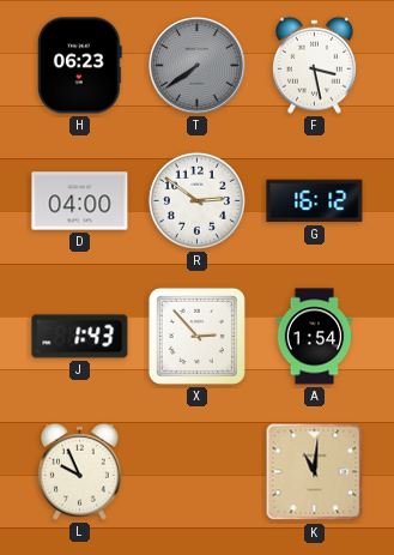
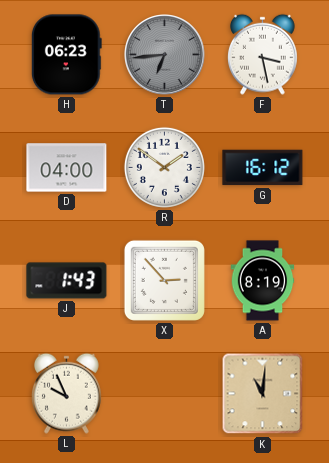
T: 7:39 -> 6:44
R: 2:51 -> 1:51
A: 1:54 -> 8:19
